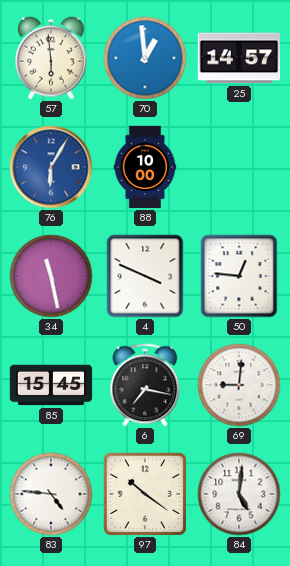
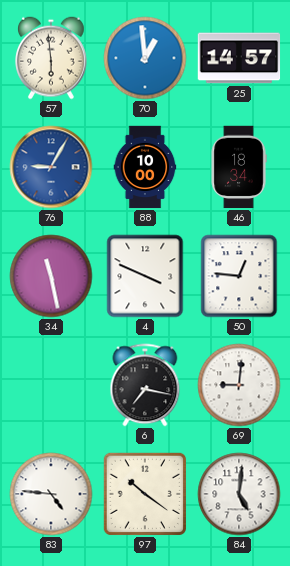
76: 6:05 -> 9:05
46: none -> 18:34
85: 15:45 -> none
